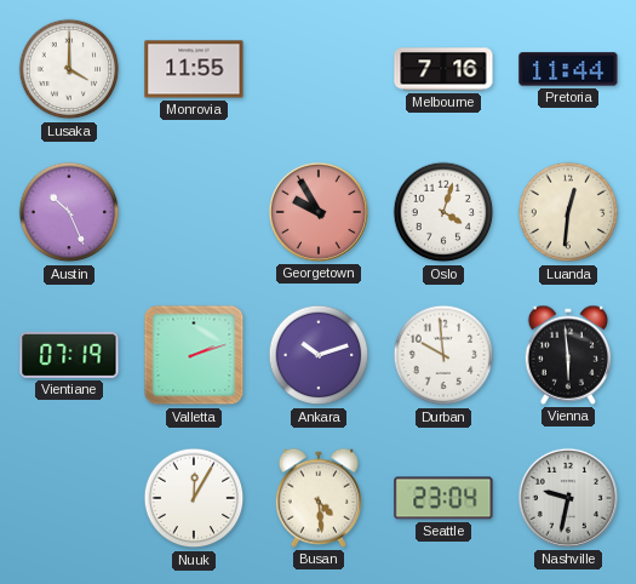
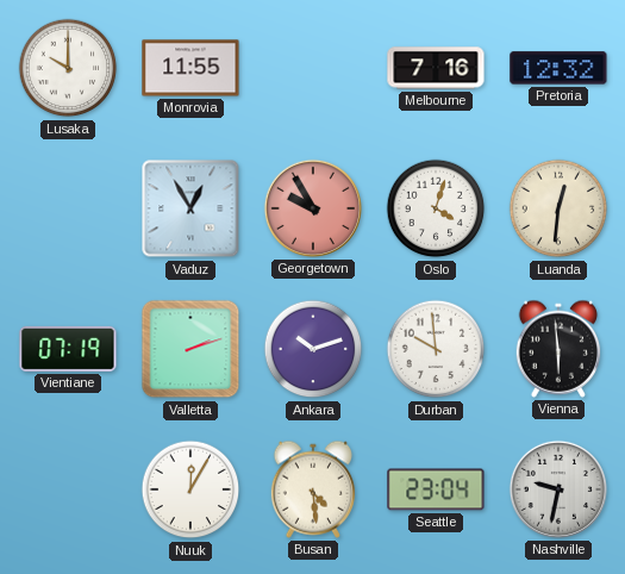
Lusaka: 4:00 -> 10:00
Pretoria: 11:44 -> 12:32
Austin: 10:26 -> none
Vaduz: none -> 12:55
